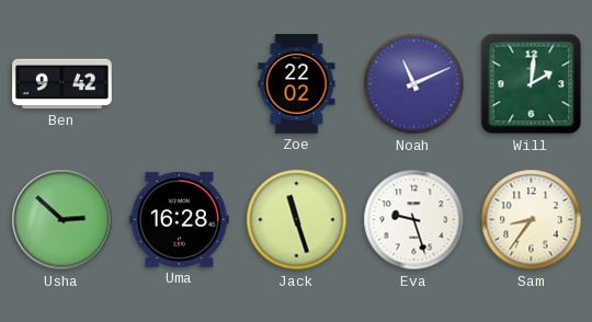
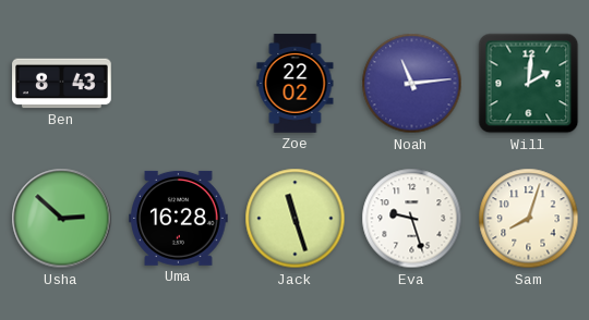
Ben: 9:42 -> 8:43
Noah: 11:11 -> 11:14
Sam: 8:36 -> 8:03
